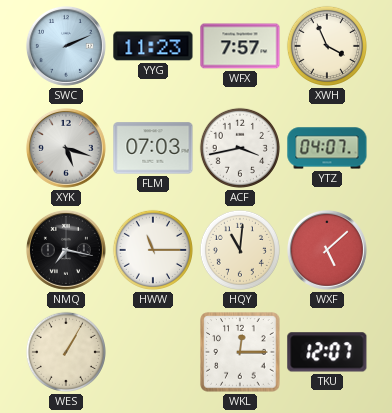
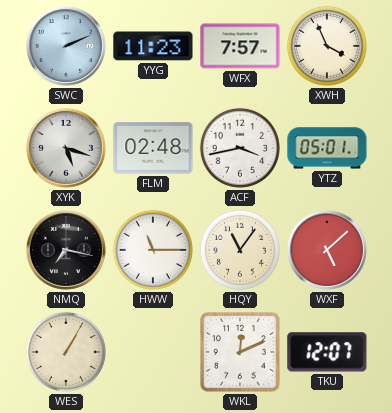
FLM: 07:03 -> 02:48
YTZ: 04:07 -> 05:01
HQY: 11:01 -> 11:06
WKL: 12:15 -> 12:11
